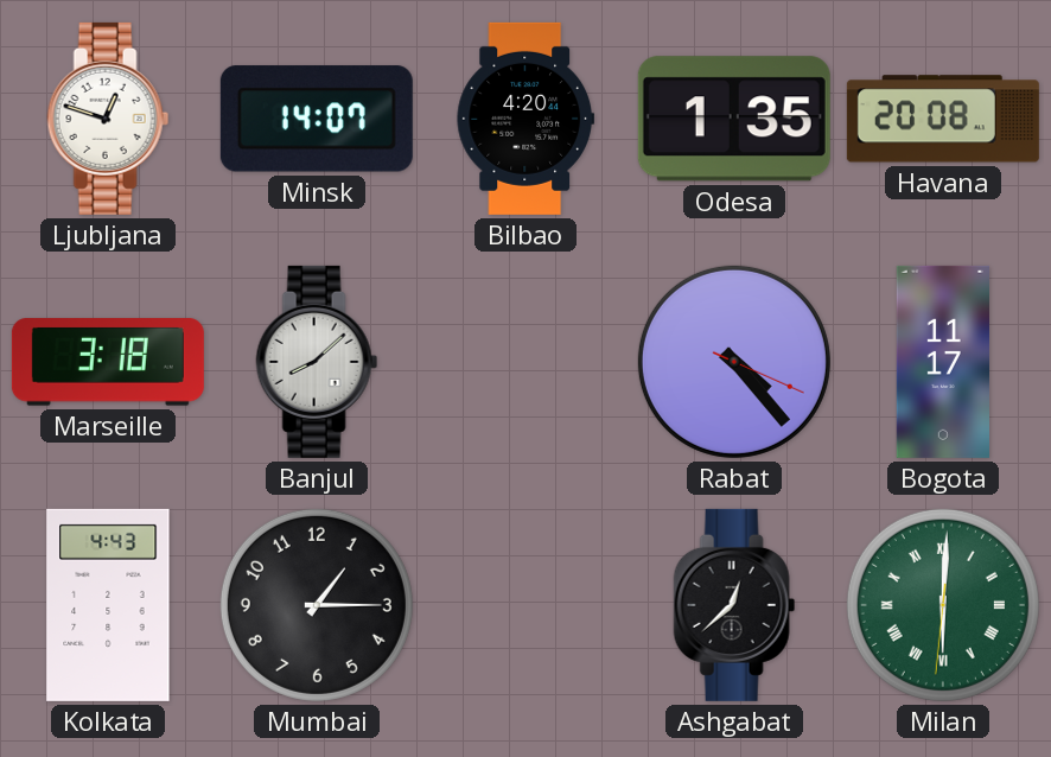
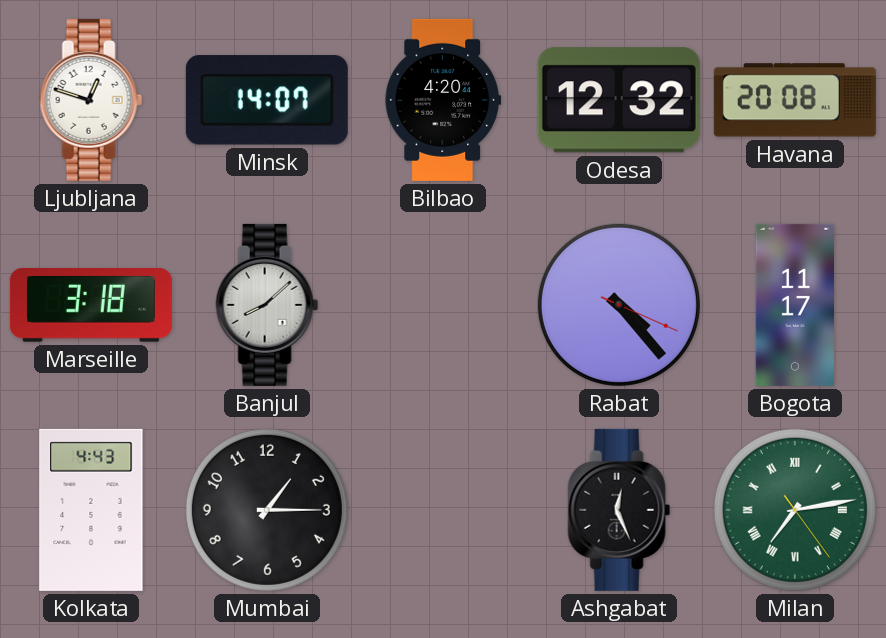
Odesa: 1:35 -> 12:32
Ashgabat: 12:38 -> 12:26
Milan: 6:00 -> 7:13
